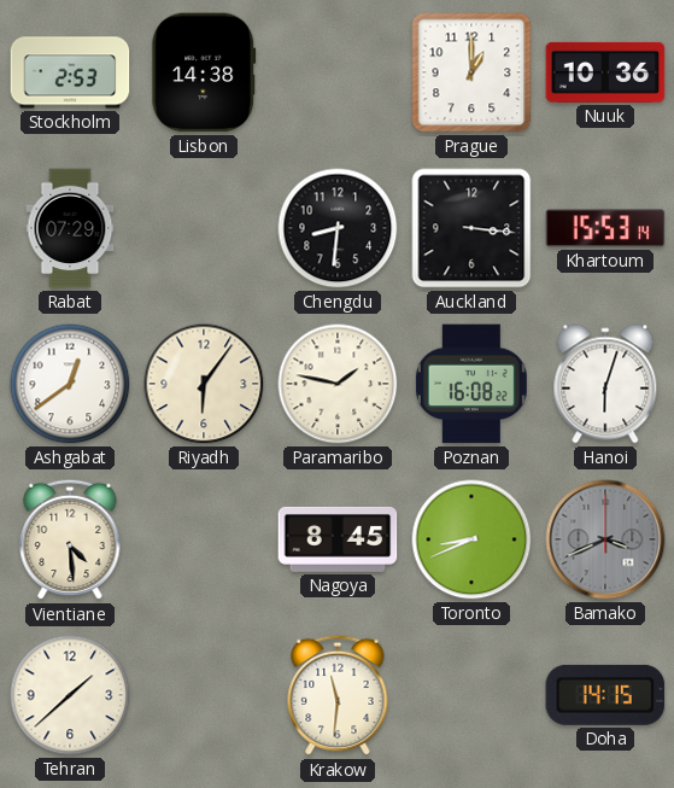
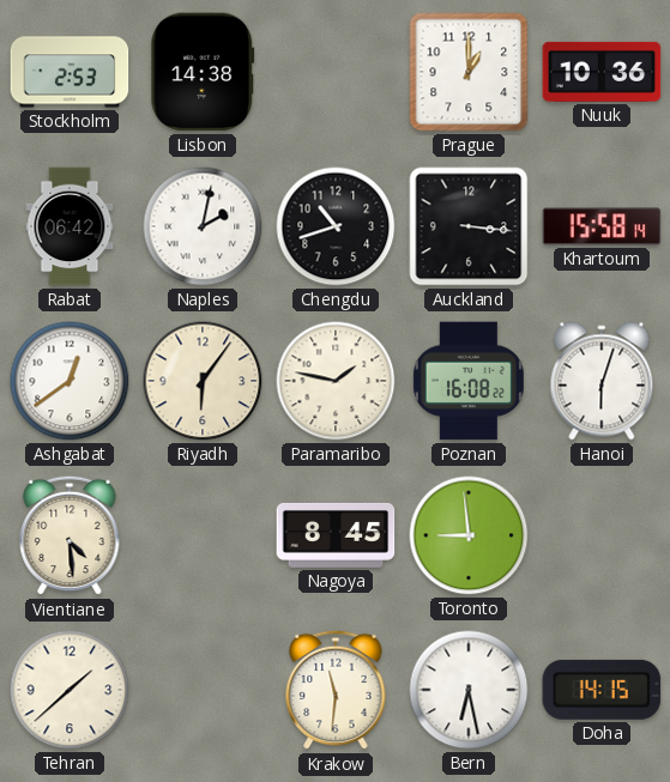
Rabat: 07:29 -> 06:42
Naples: none -> 2:02
Chengdu: 8:31 -> 10:42
Khartoum: 15:53 -> 15:58
Toronto: 8:41 -> 8:59
Bamako: 3:41 -> none
Bern: none -> 6:28
